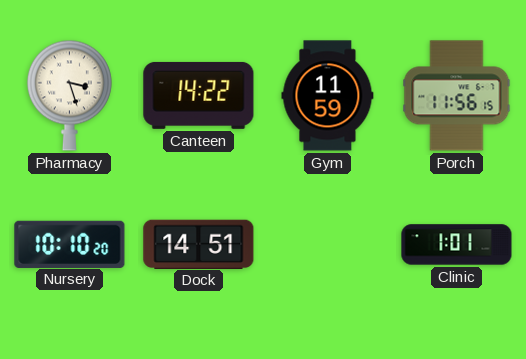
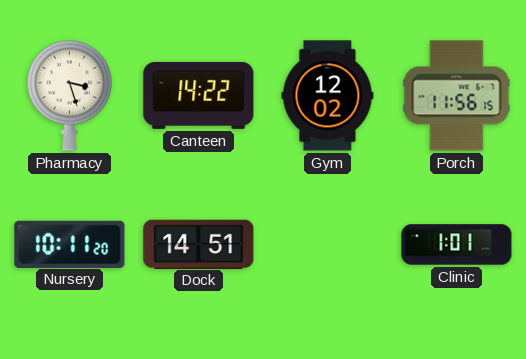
Gym: 11:59 -> 12:02
Nursery: 10:10 -> 10:11
